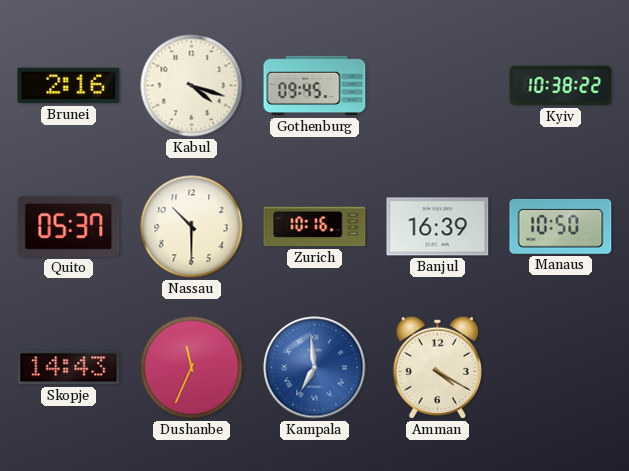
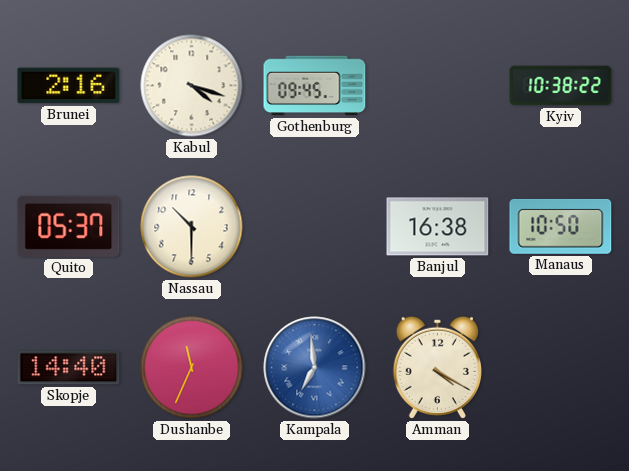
Zurich: 10:16 -> none
Banjul: 16:39 -> 16:38
Skopje: 14:43 -> 14:40
